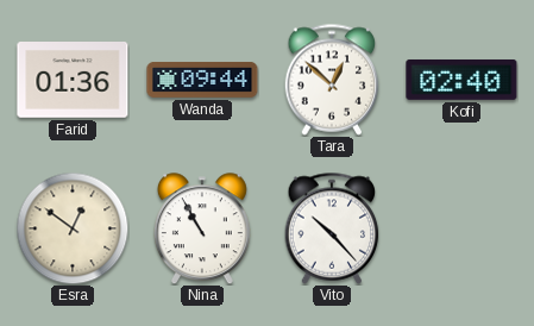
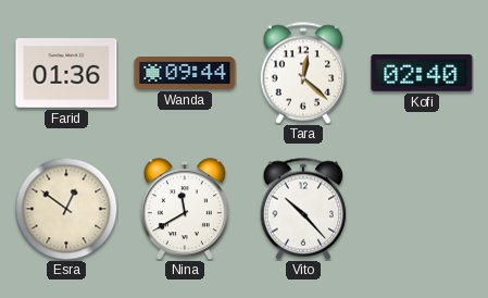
Tara: 12:52 -> 12:22
Nina: 10:55 -> 11:40
